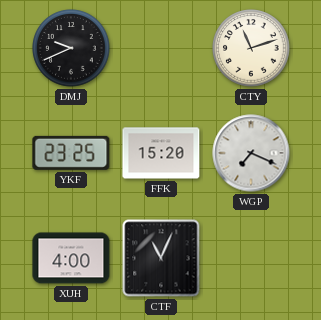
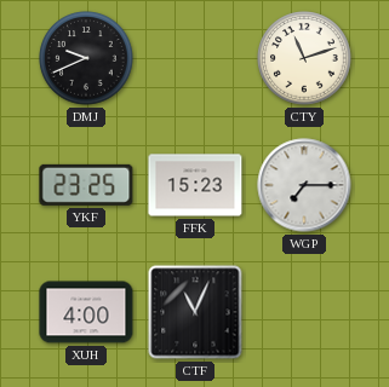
FFK: 15:20 -> 15:23
WGP: 7:19 -> 7:15
